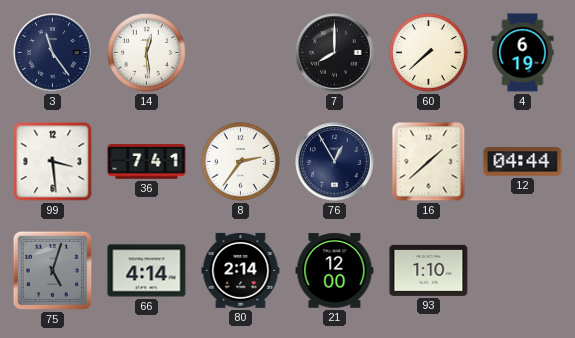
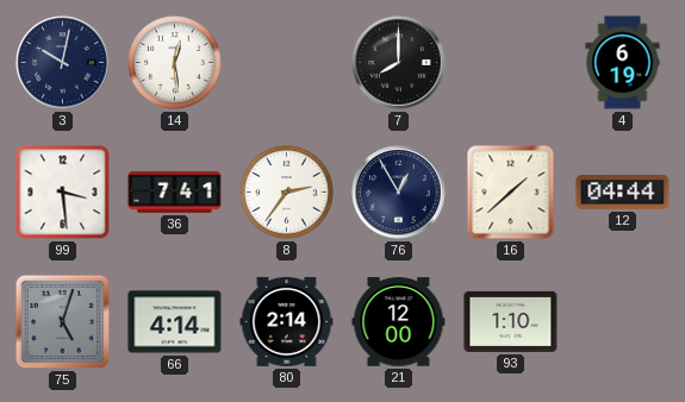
3: 11:24 -> 10:02
60: 7:38 -> none
